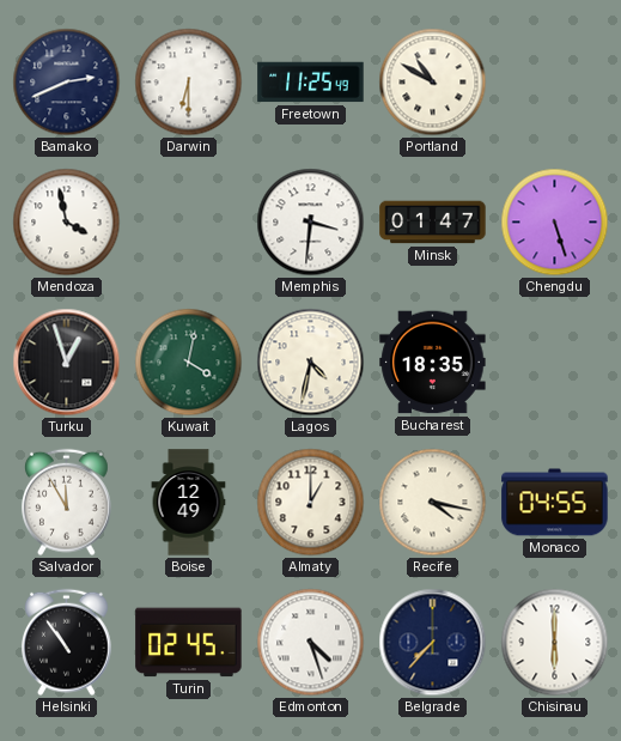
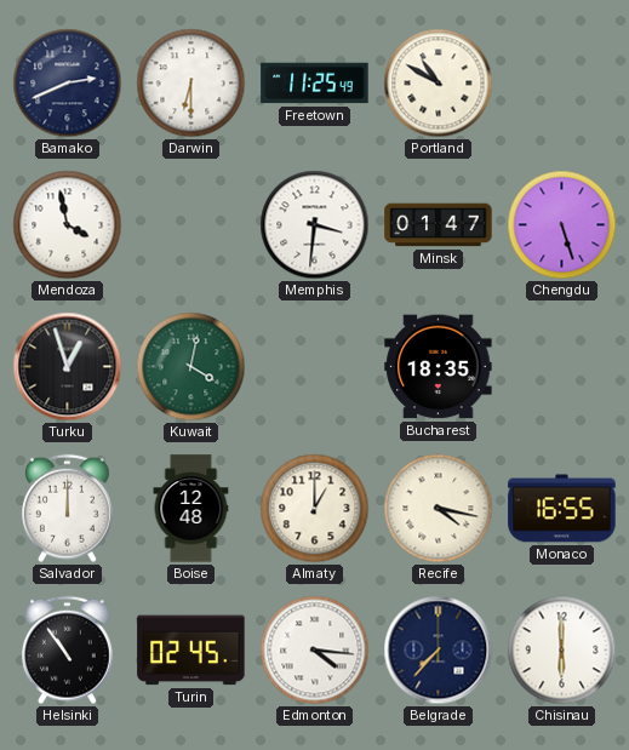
Lagos: 4:32 -> none
Salvador: 11:55 -> 12:00
Boise: 12:49 -> 12:48
Monaco: 04:55 -> 16:55
Edmonton: 4:27 -> 4:16
